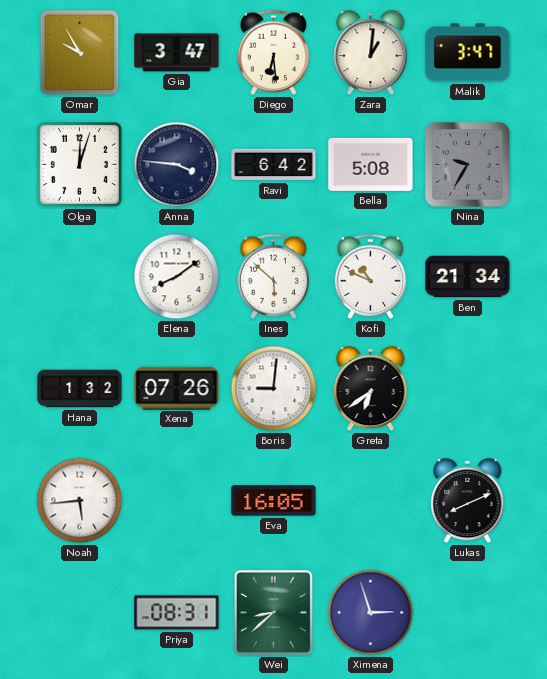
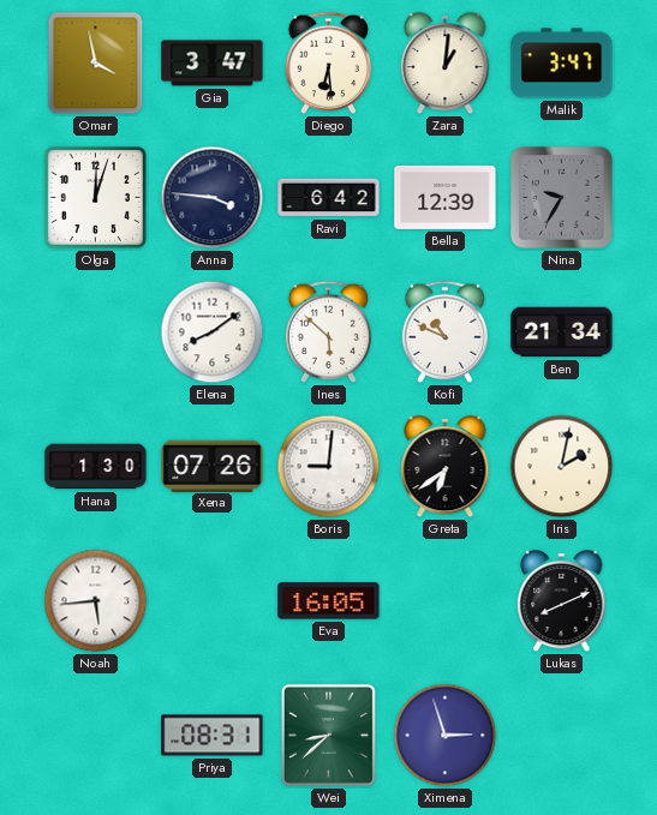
Omar: 9:55 -> 3:58
Bella: 5:08 -> 12:39
Hana: 1:32 -> 1:30
Iris: none -> 2:02
